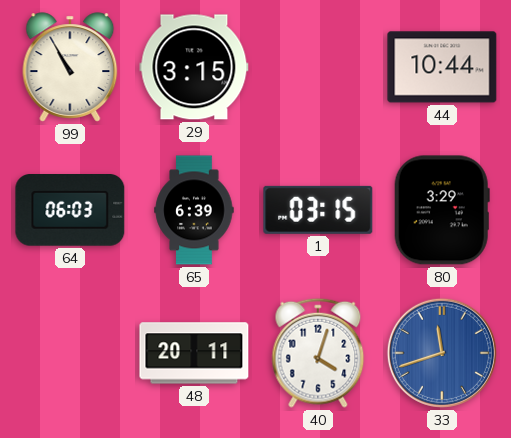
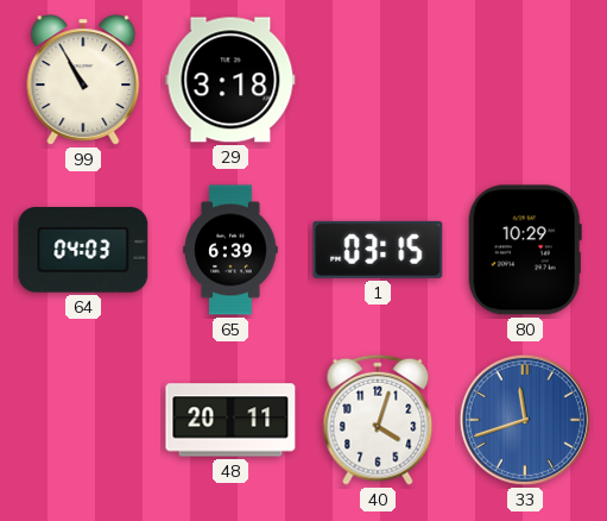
29: 3:15 -> 3:18
44: 10:44 -> none
64: 06:03 -> 04:03
80: 3:29 -> 10:29
